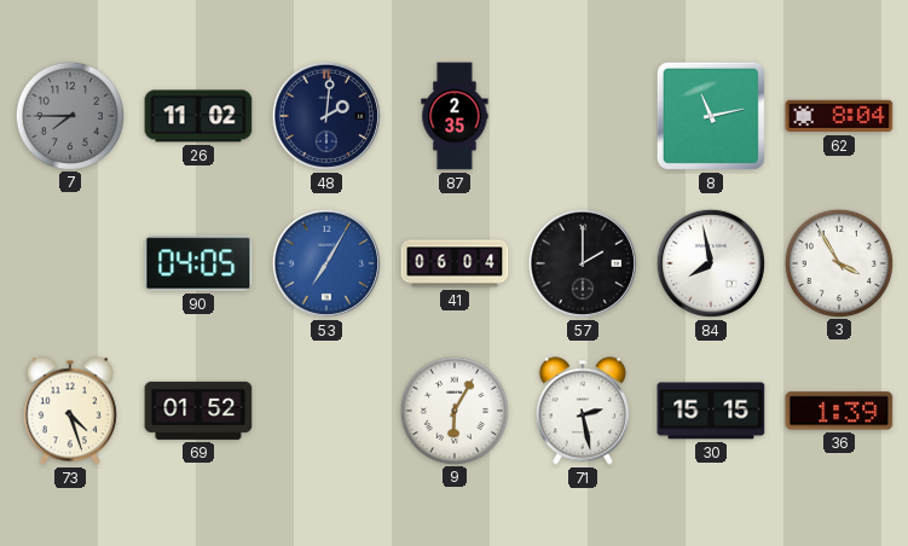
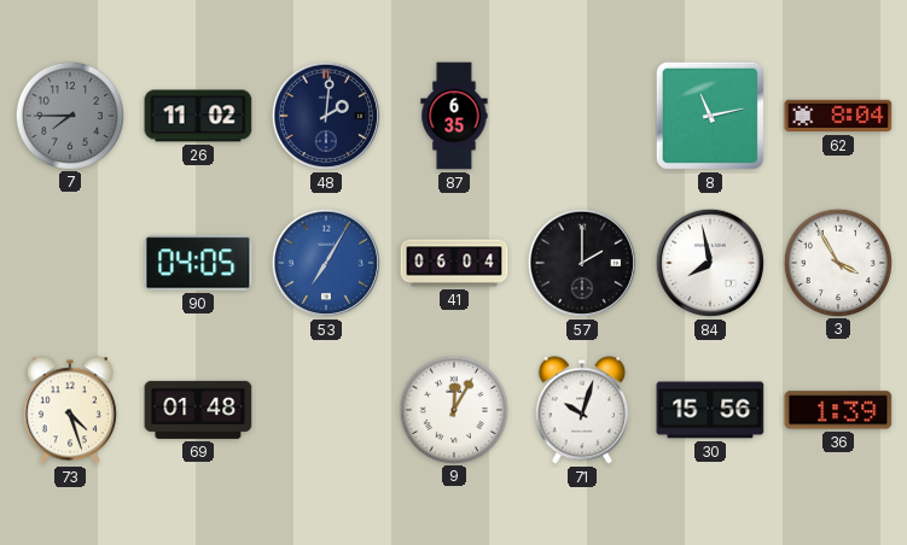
87: 2:35 -> 6:35
69: 01:52 -> 01:48
9: 6:05 -> 12:05
71: 2:28 -> 10:03
30: 15:15 -> 15:56
